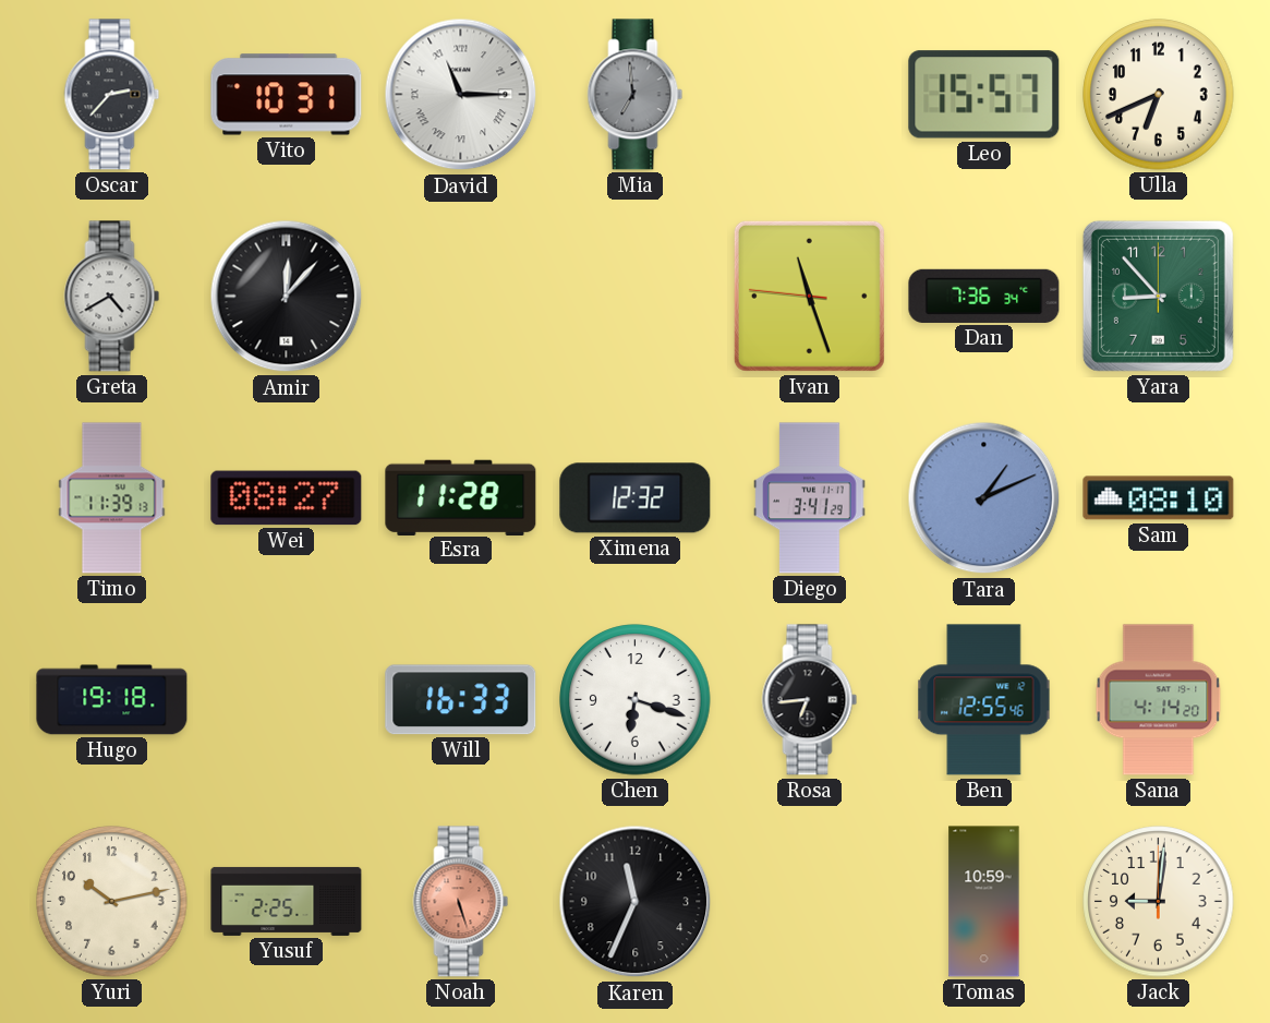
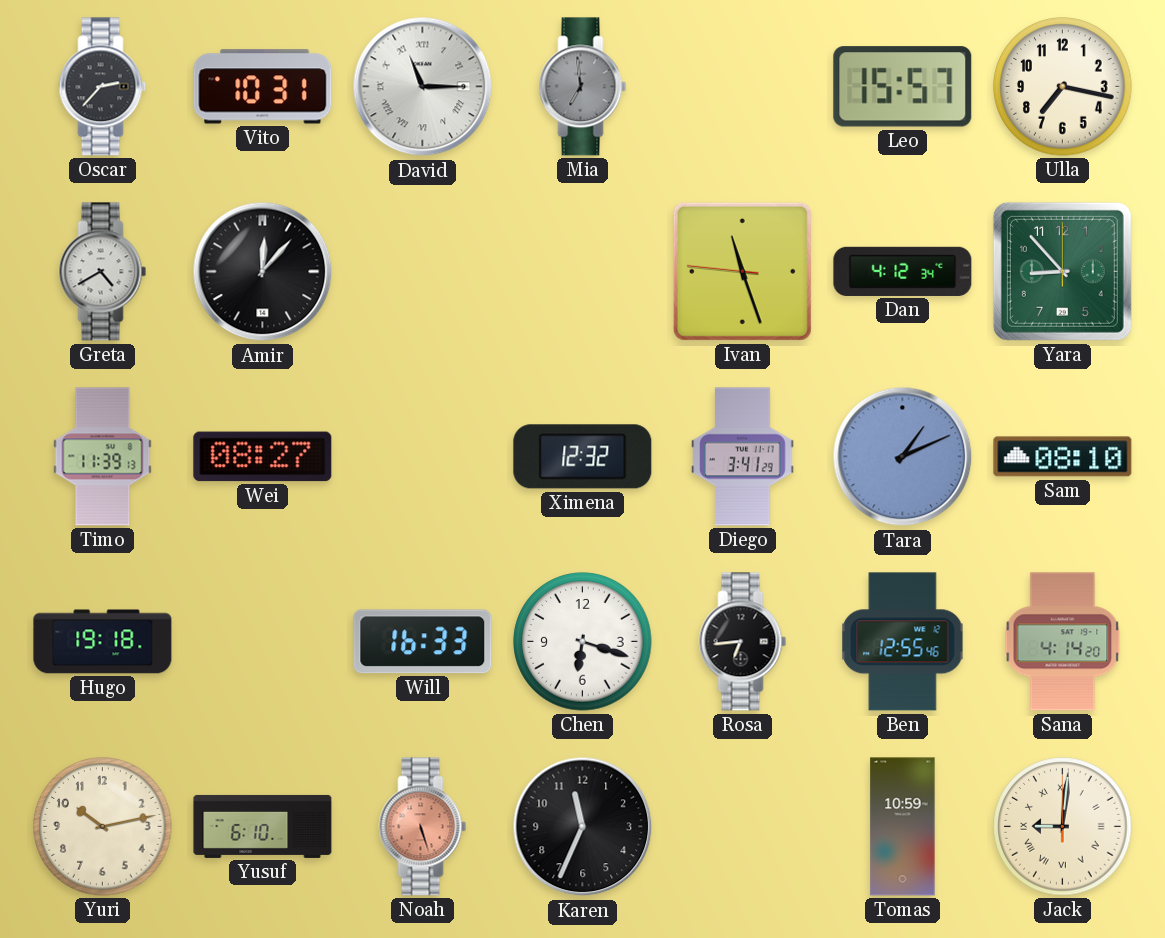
Ulla: 6:41 -> 7:17
Dan: 7:36 -> 4:12
Esra: 11:28 -> none
Yusuf: 2:25 -> 6:10
Jack numerals: Arabic -> Roman
